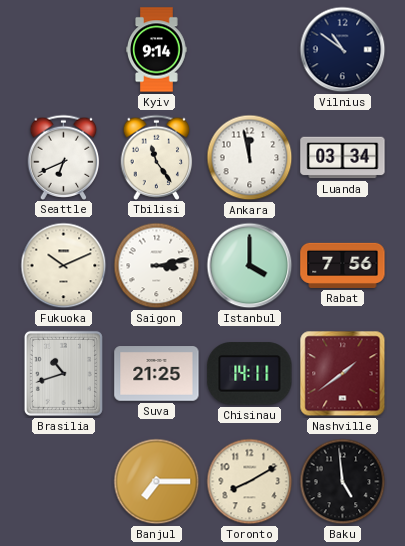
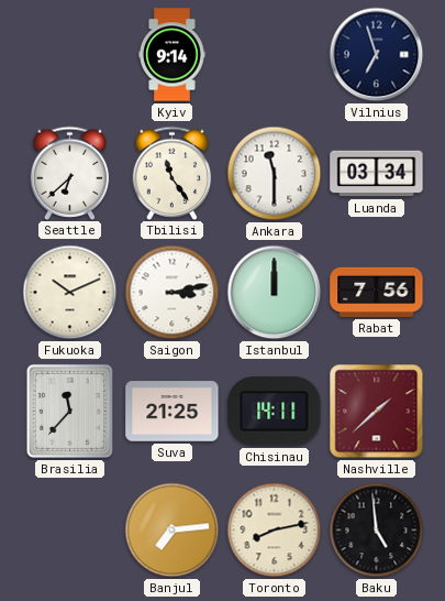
Vilnius: 10:51 -> 6:57
Seattle: 6:41 -> 6:38
Ankara: 11:58 -> 11:30
Istanbul: 4:00 -> 12:00
Brasilia: 10:42 -> 11:37
Nashville: 1:39 -> 1:38
Banjul: 7:15 -> 7:14
Toronto: 8:10 -> 8:13
